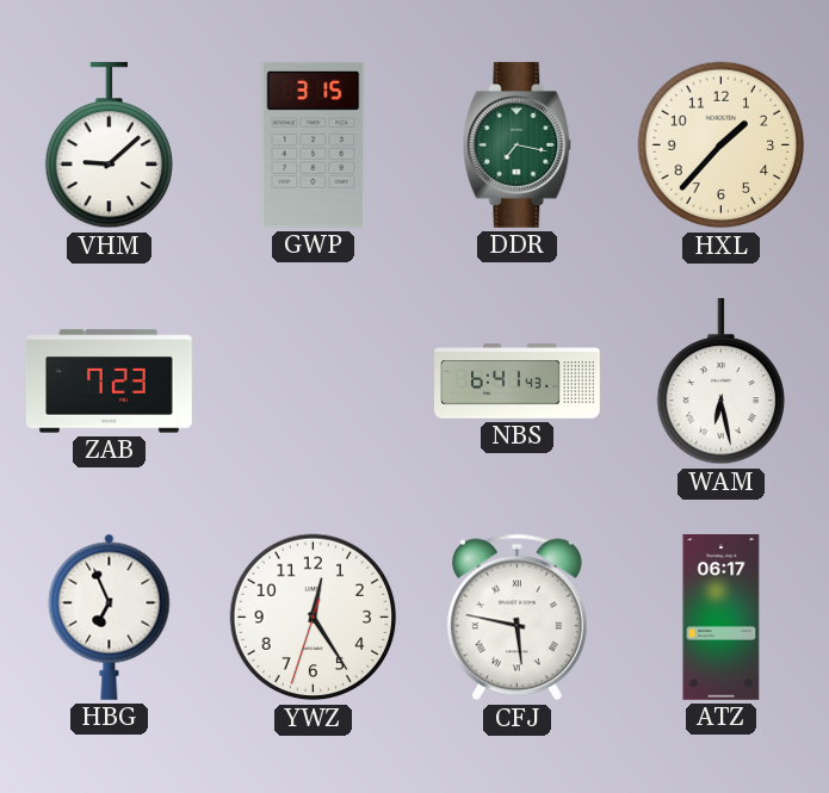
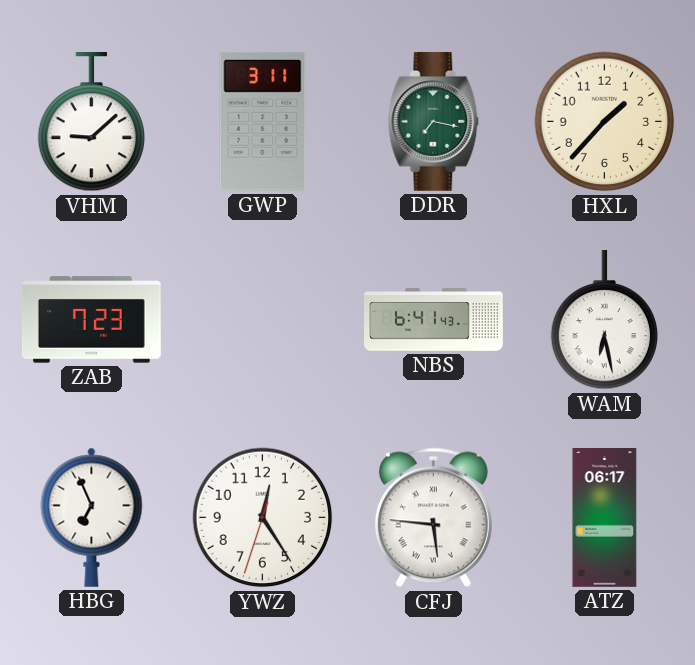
GWP: 3:15 -> 3:11
CFJ: 5:47 -> 5:46
